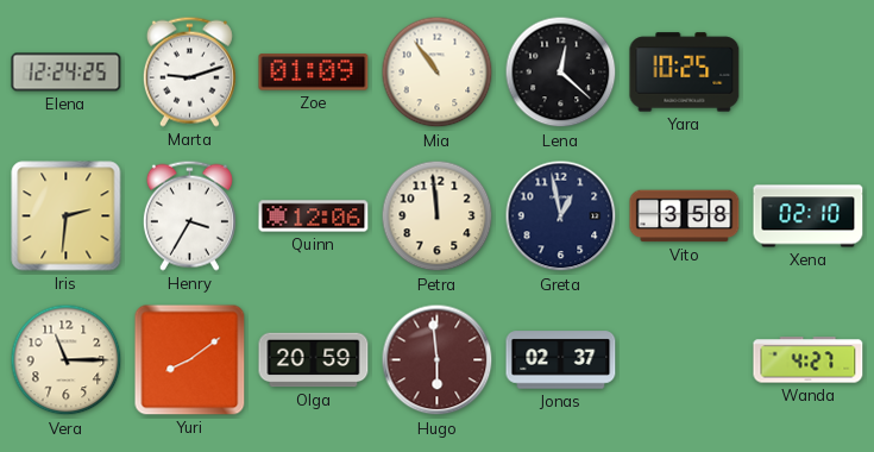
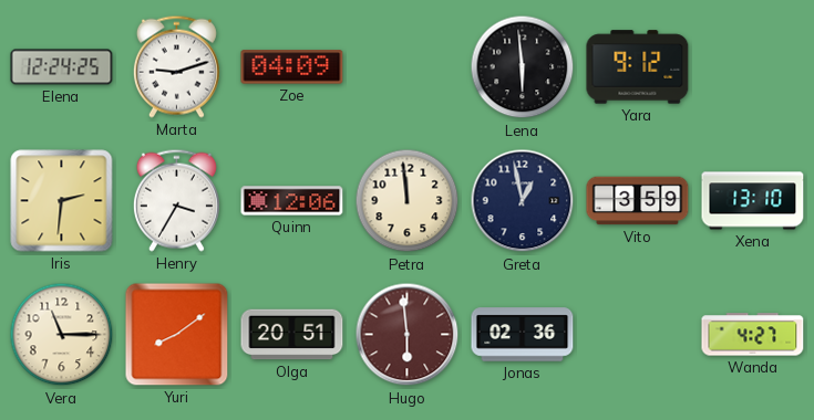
Zoe: 01:09 -> 04:09
Mia: 10:54 -> none
Lena: 12:22 -> 5:59
Yara: 10:25 -> 9:12
Vito: 3:58 -> 3:59
Xena: 02:10 -> 13:10
Olga: 20:59 -> 20:51
Jonas: 02:37 -> 02:36
